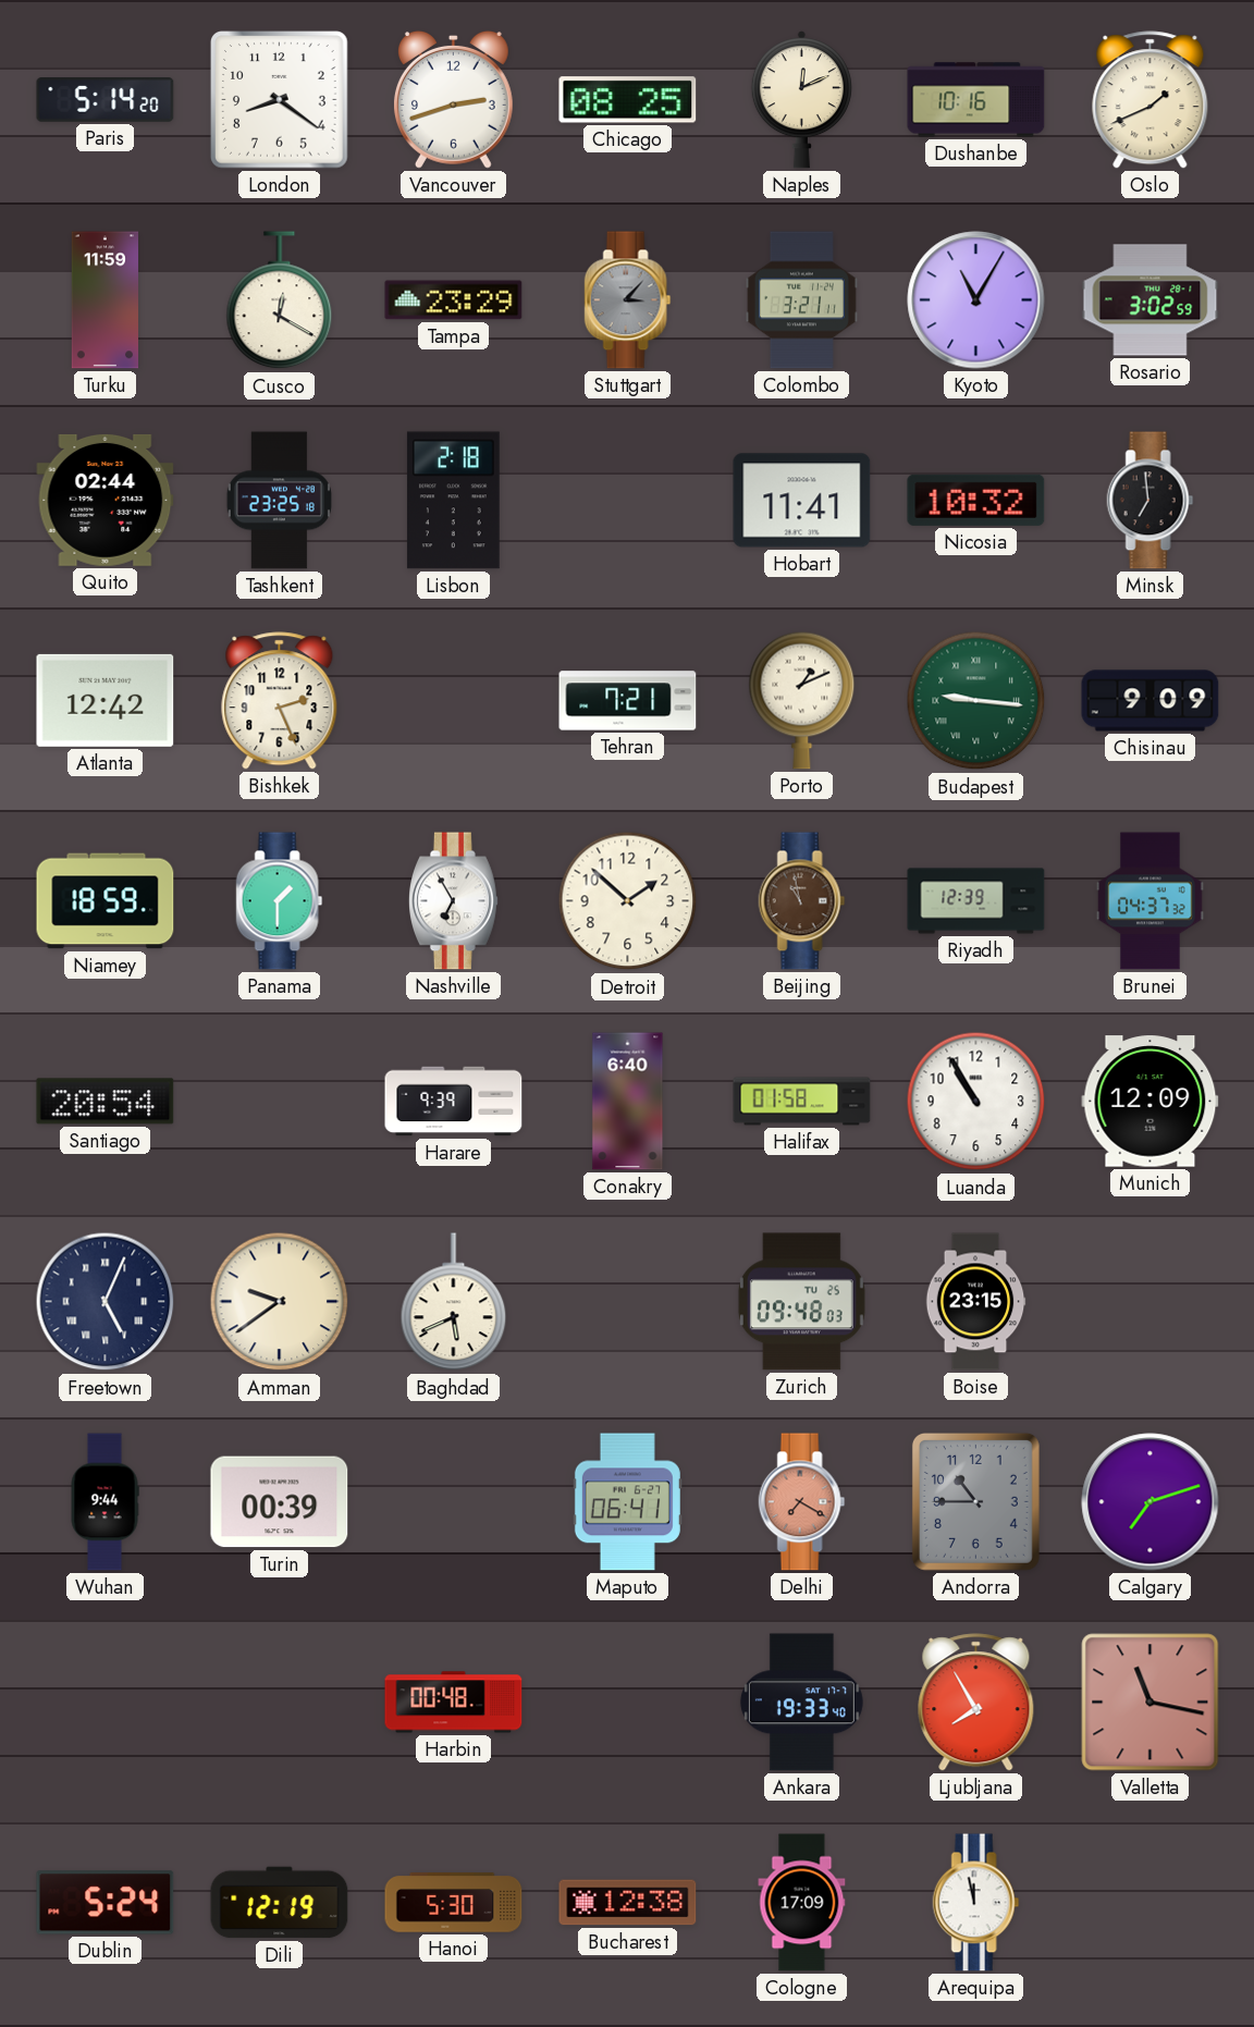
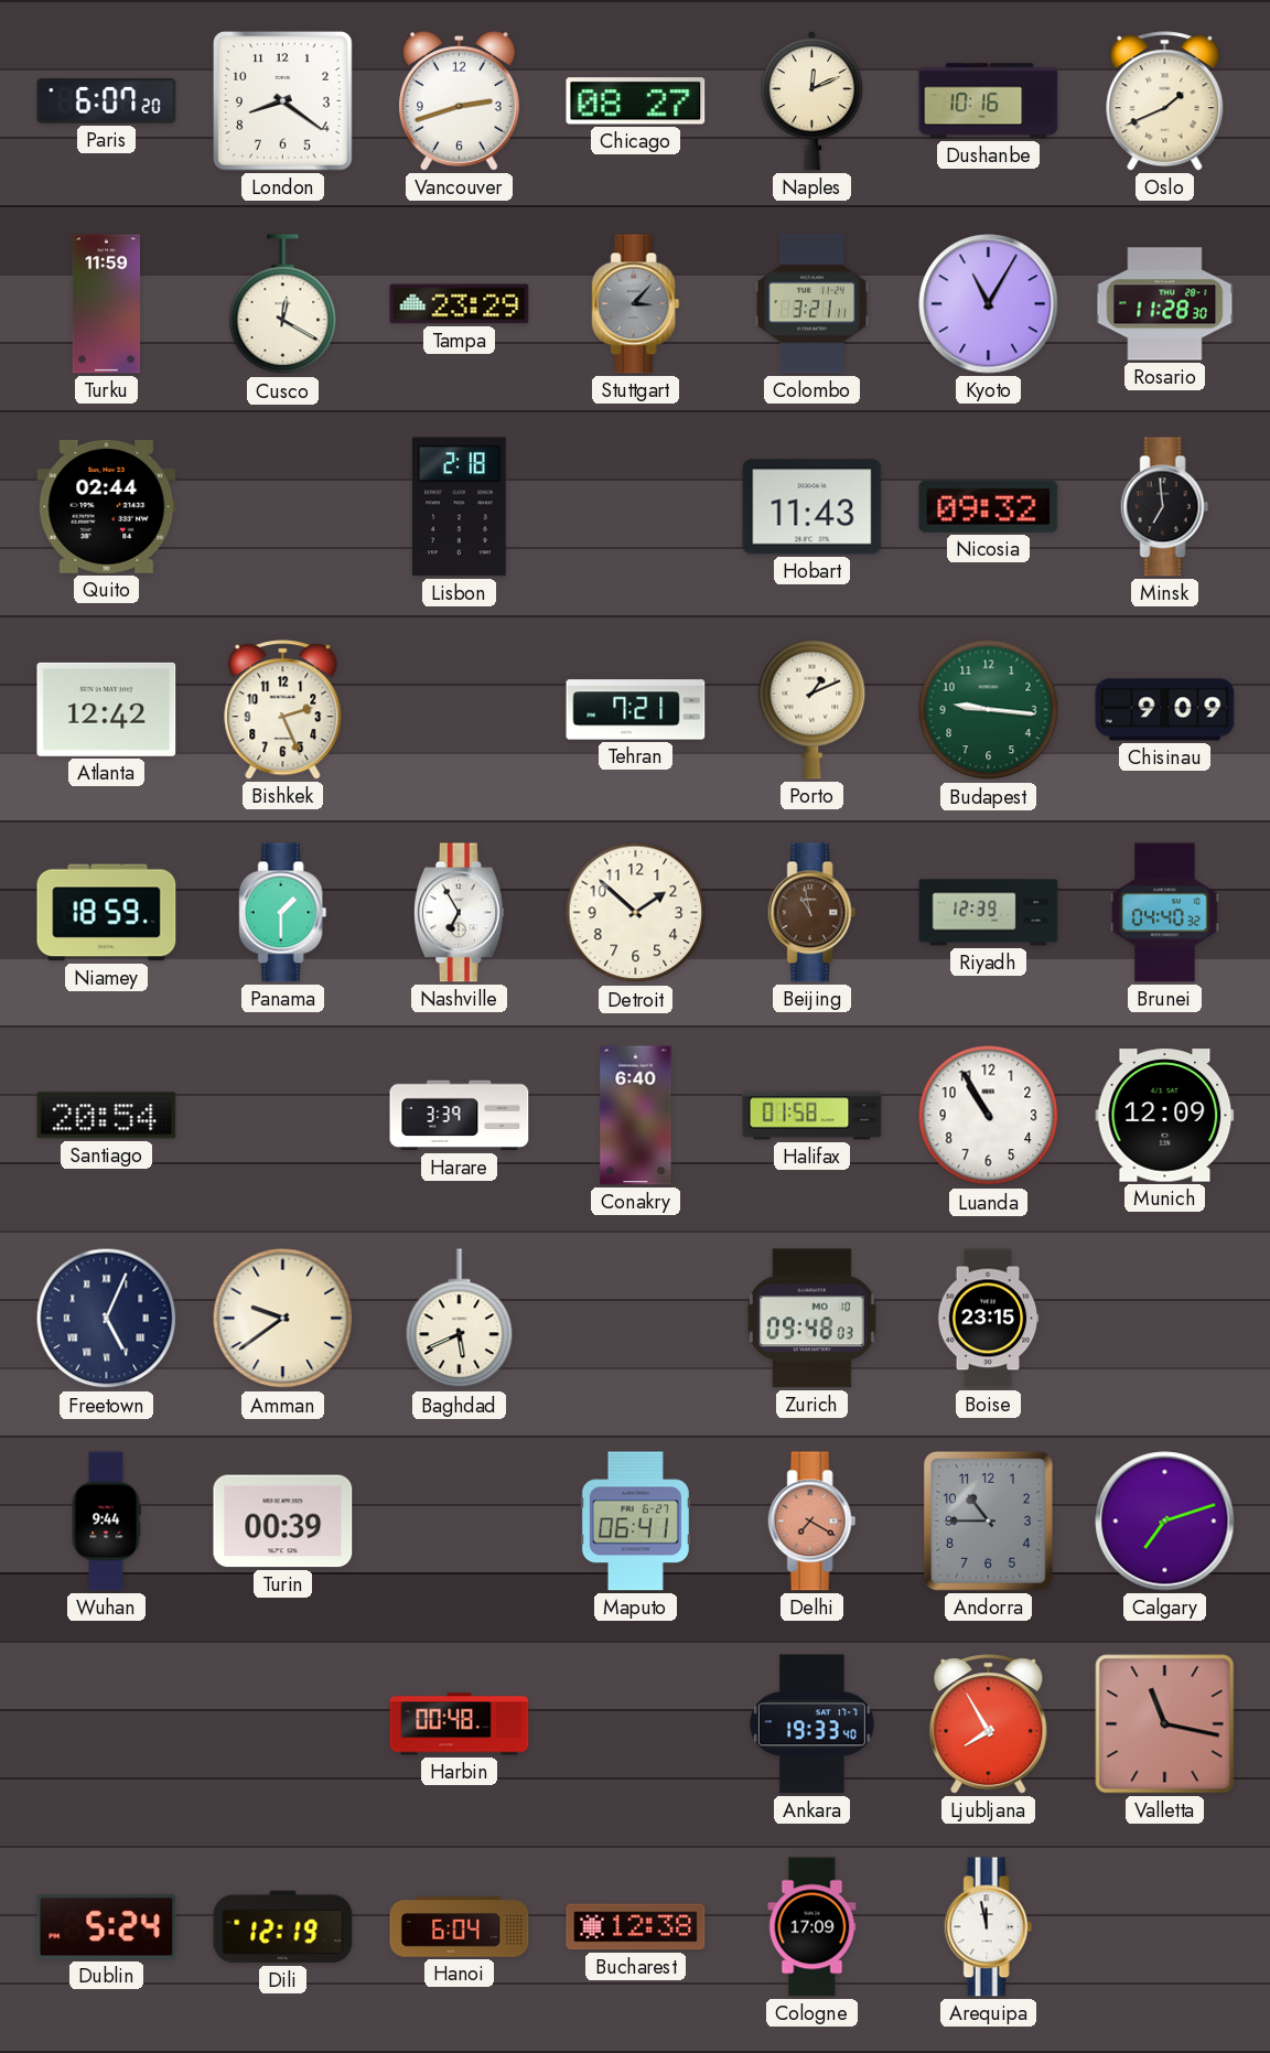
Paris: 5:14 -> 6:07
Chicago: 08:25 -> 08:27
Rosario: 3:02 -> 11:28
Tashkent: 23:25 -> none
Hobart: 11:41 -> 11:43
Nicosia: 10:32 -> 09:32
Budapest numerals: Roman -> Arabic
Brunei: 04:37 -> 04:40
Harare: 9:39 -> 3:39
Zurich date: TU 25 -> MO 10
Hanoi: 5:30 -> 6:04
